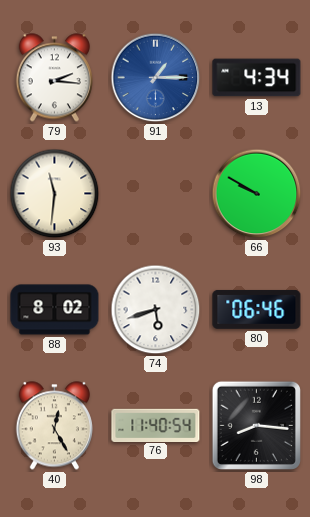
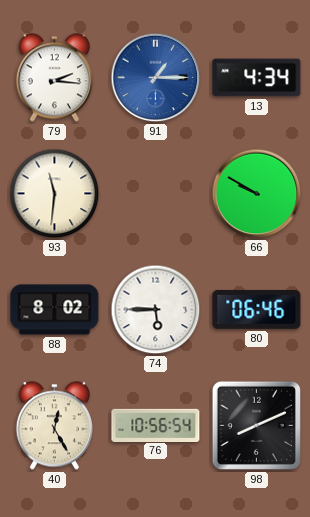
74: 5:42 -> 5:45
76: 11:40 -> 10:56
98: 8:16 -> 8:11
